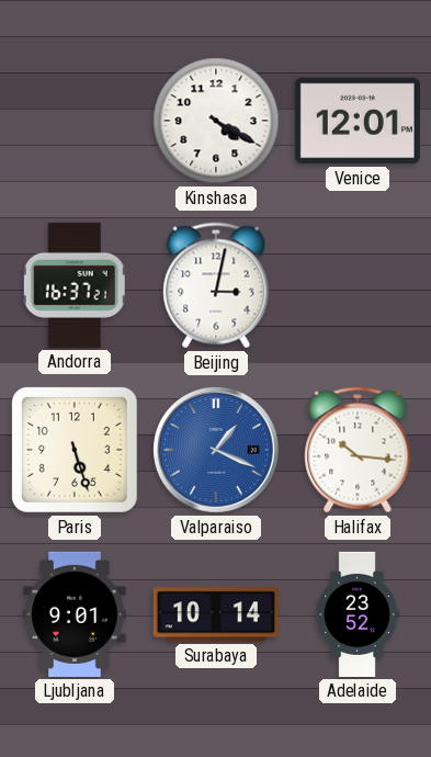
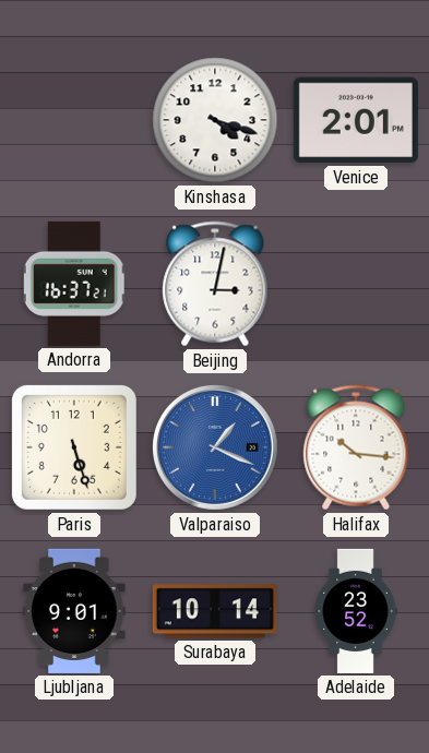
Kinshasa: 4:20 -> 4:18
Venice: 12:01 -> 2:01
